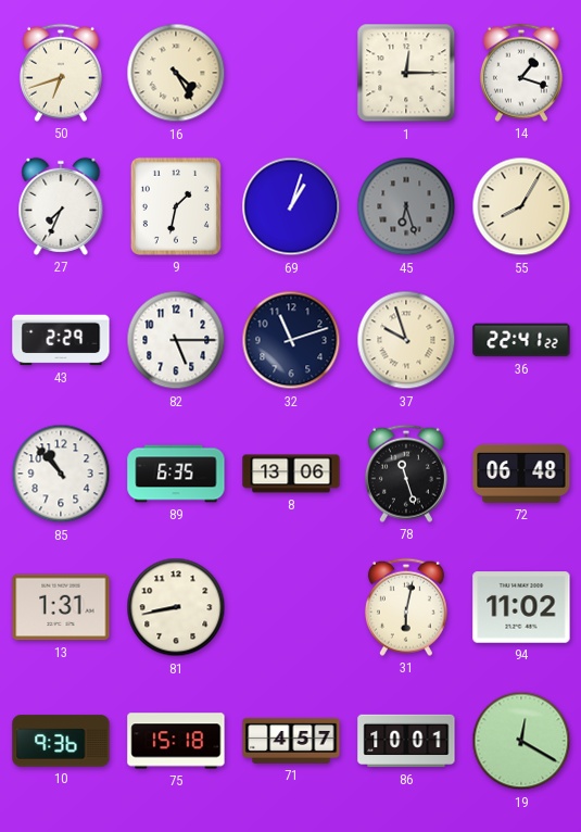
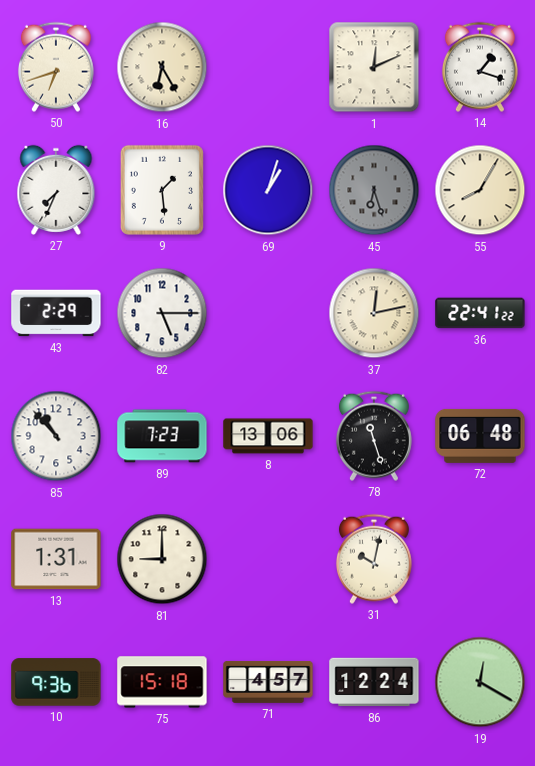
16: 4:25 -> 6:25
1: 12:15 -> 12:11
9: 1:32 -> 1:29
32: 11:12 -> none
37: 9:57 -> 12:13
89: 6:35 -> 7:23
81: 8:43 -> 9:00
31: 6:02 -> 10:02
94: 11:02 -> none
86: 10:01 -> 12:24
